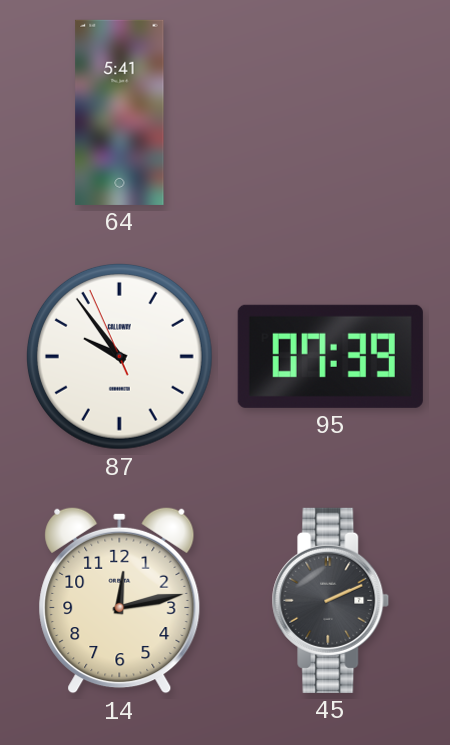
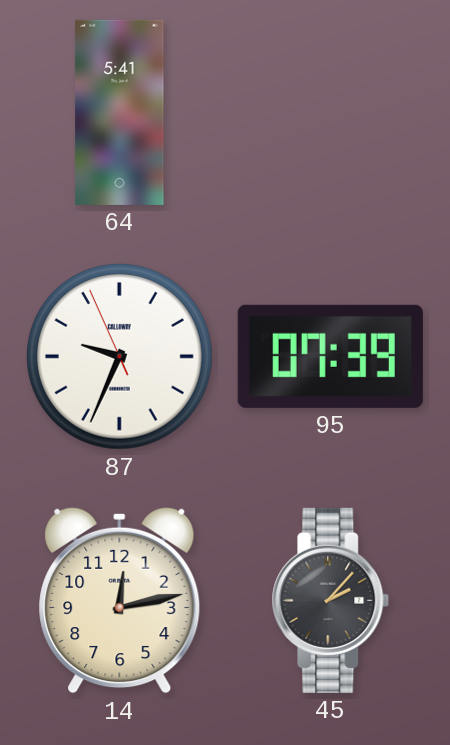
87: 9:53 -> 9:33
45: 2:11 -> 2:07
